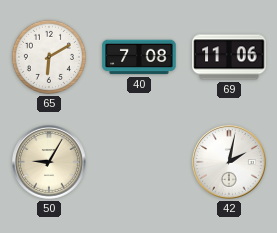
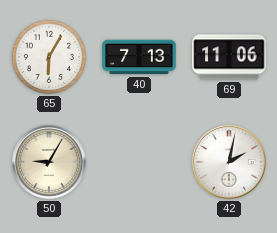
65: 6:10 -> 6:05
40: 7:08 -> 7:13
